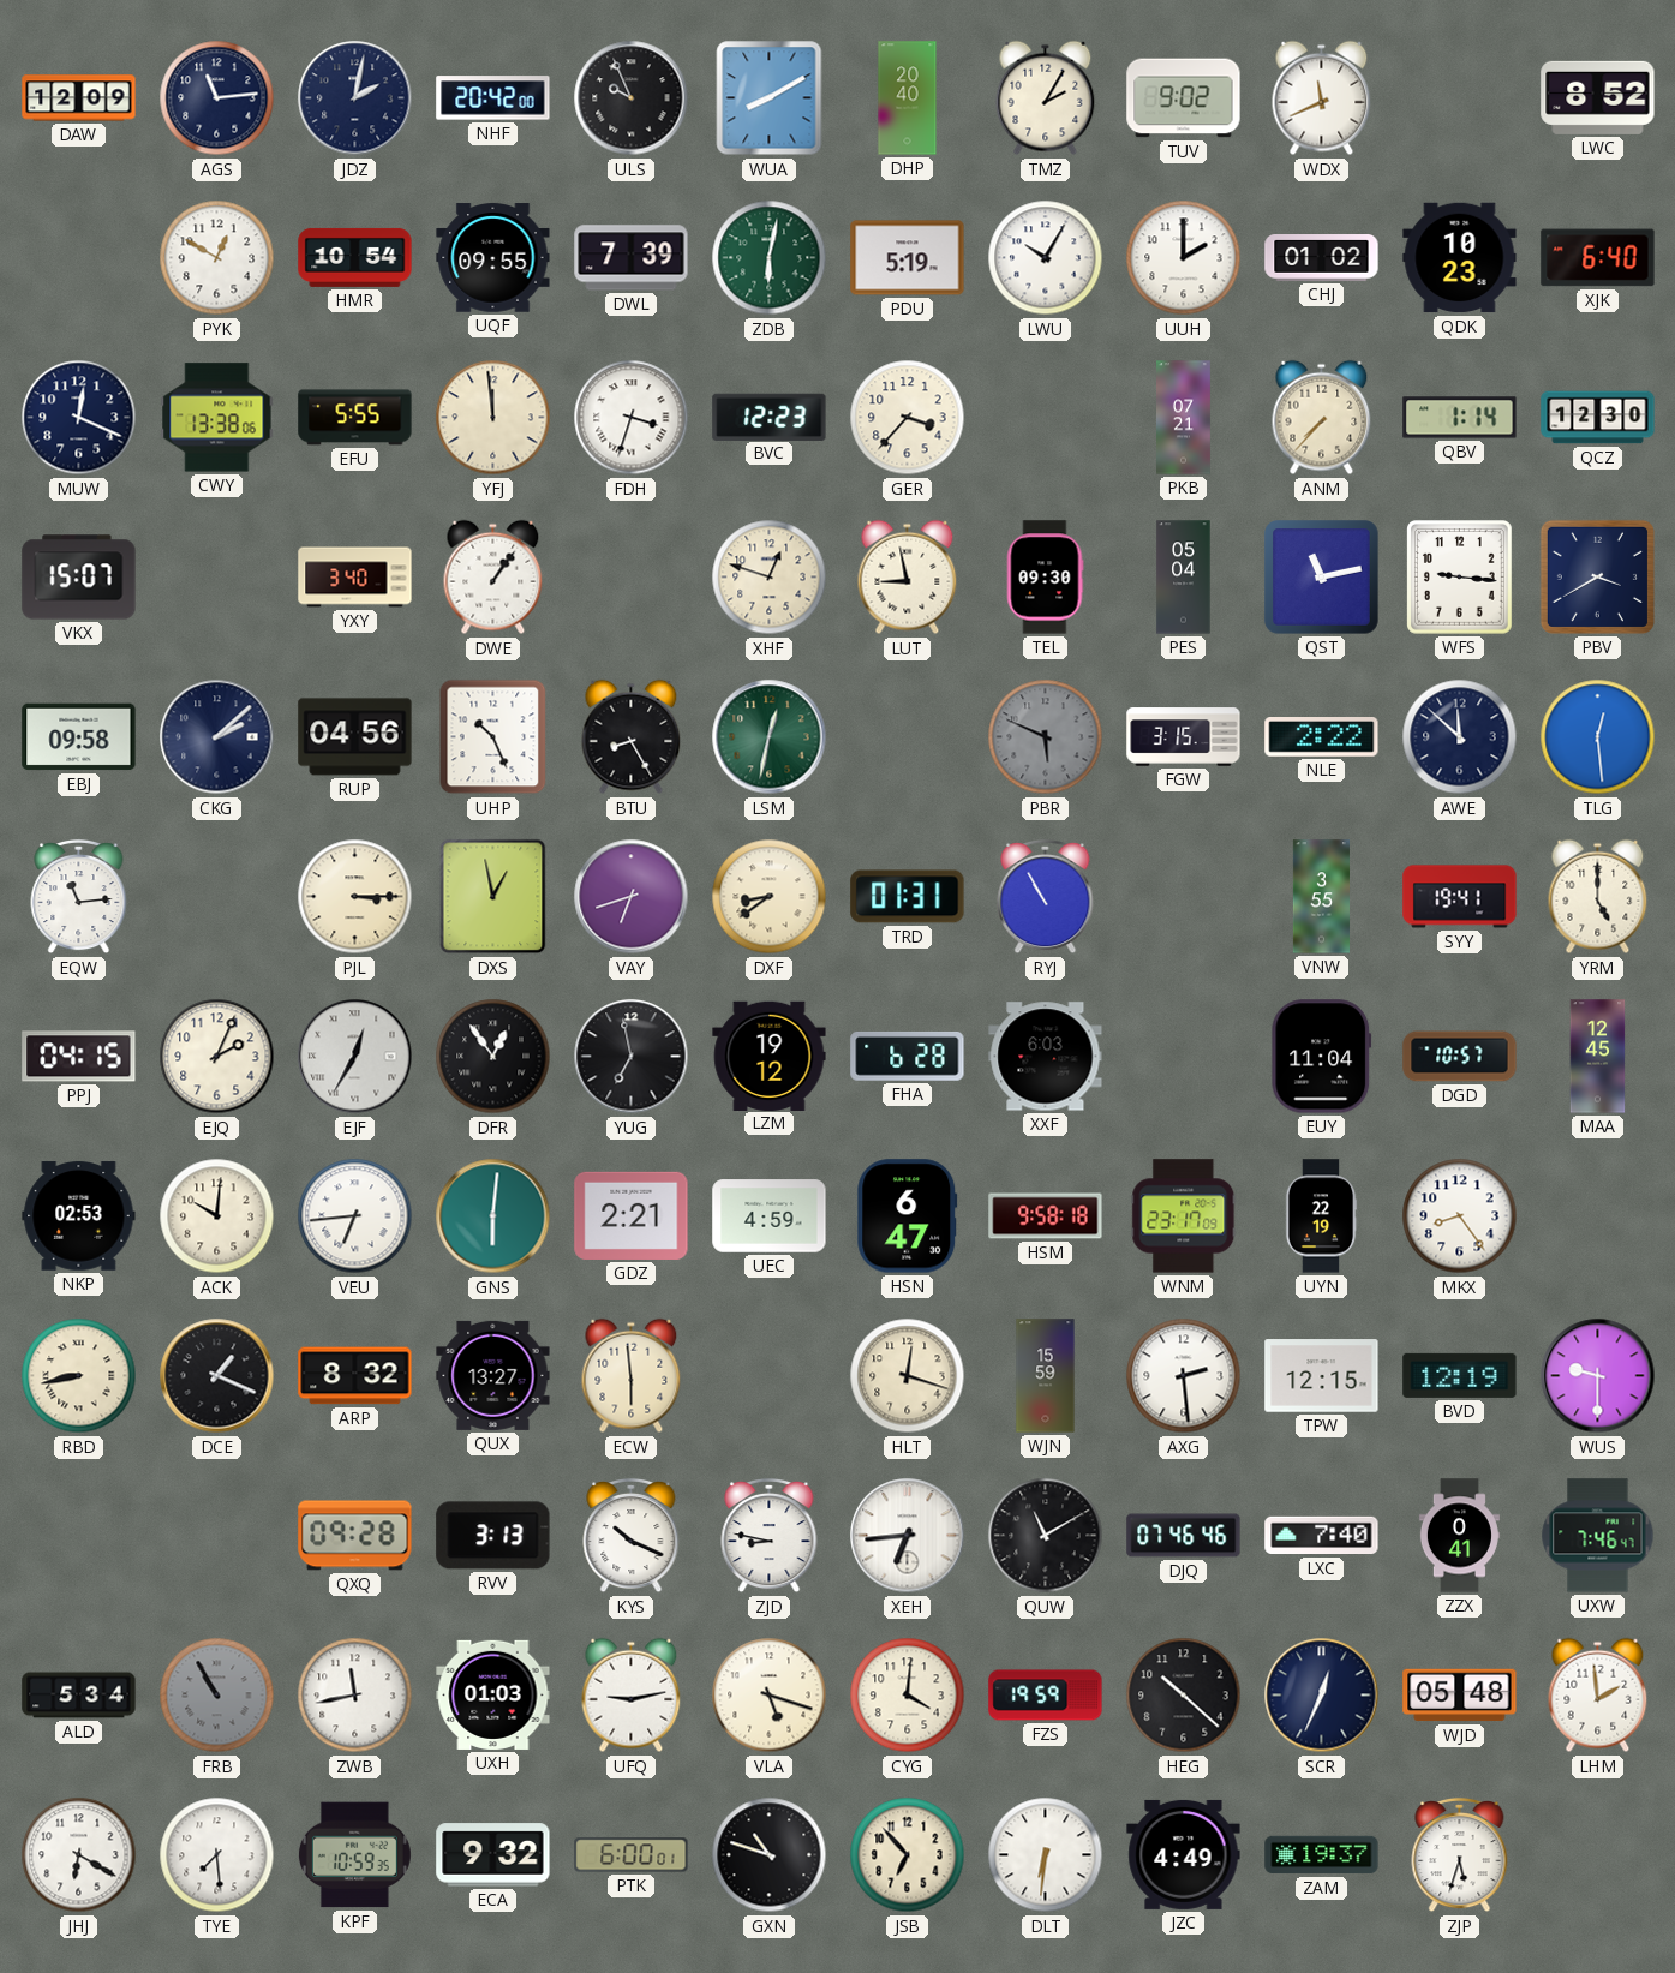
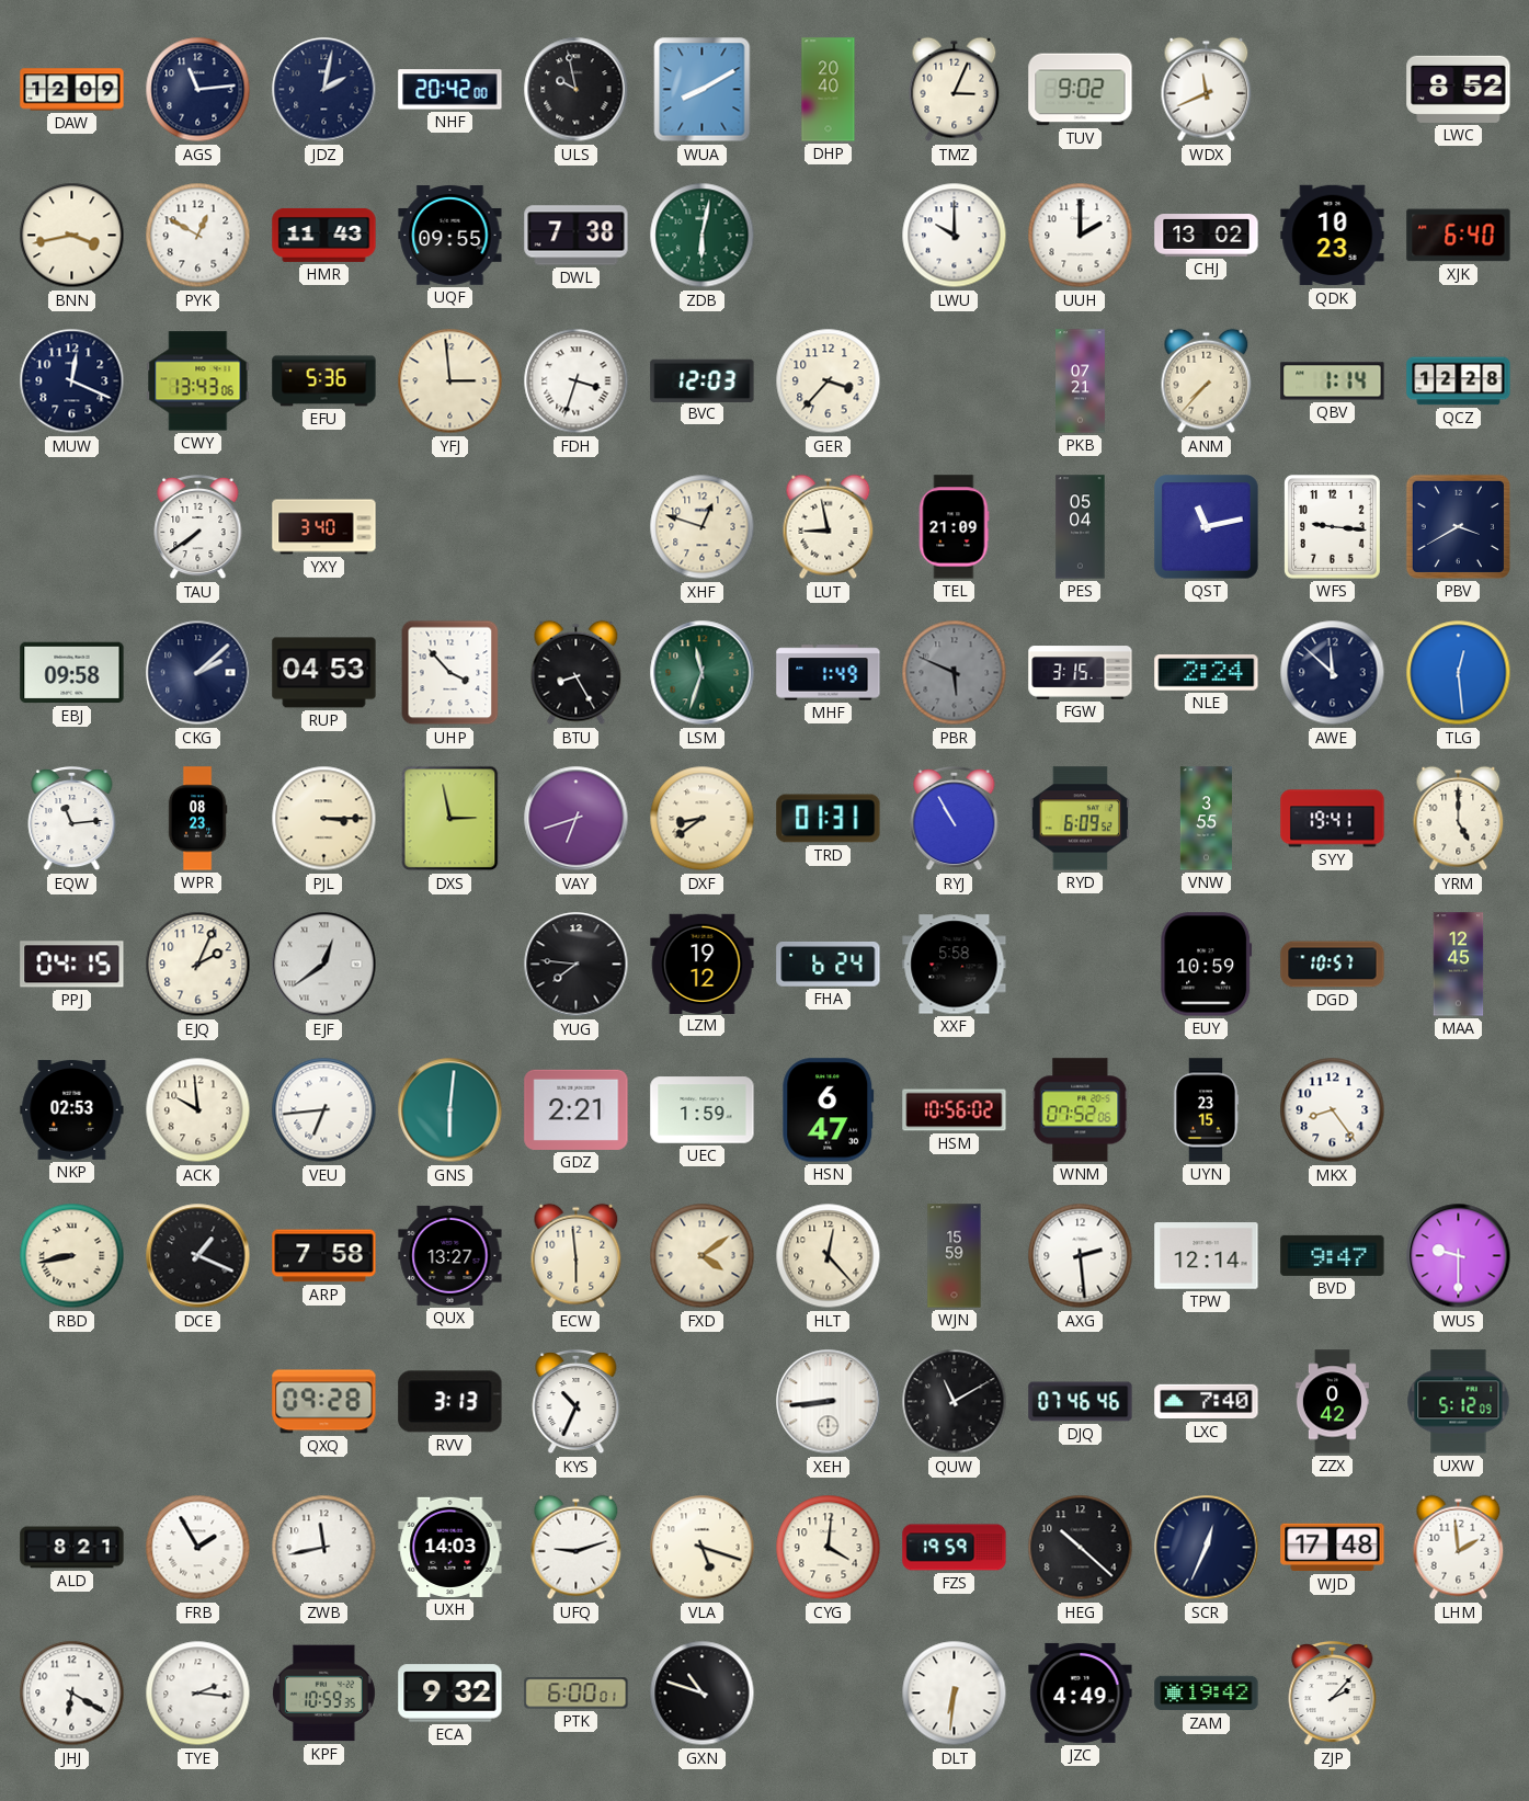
ULS: 9:56 -> 9:58
TMZ: 2:05 -> 3:04
BNN: none -> 3:43
HMR: 10:54 -> 11:43
DWL: 7:39 -> 7:38
PDU: 5:19 -> none
LWU: 10:05 -> 10:00
CHJ: 01:02 -> 13:02
CWY: 13:38 -> 13:43
EFU: 5:55 -> 5:36
YFJ: 11:59 -> 2:59
BVC: 12:23 -> 12:03
QCZ: 12:30 -> 12:28
VKX: 15:07 -> none
TAU: none -> 7:39
DWE: 1:06 -> none
TEL: 09:30 -> 21:09
RUP: 04:56 -> 04:53
UHP: 10:26 -> 3:53
LSM: 12:32 -> 11:33
MHF: none -> 1:49
NLE: 2:22 -> 2:24
WPR: none -> 08:23
DXS: 12:58 -> 2:58
RYD: none -> 6:09
EJF: 12:35 -> 12:39
DFR: 12:54 -> none
YUG: 6:58 -> 7:46
FHA: 6:28 -> 6:24
XXF: 6:03 -> 5:58
EUY: 11:04 -> 10:59
ACK: 10:01 -> 9:59
UEC: 4:59 -> 1:59
HSM: 9:58 -> 10:56
WNM: 23:17 -> 07:52
UYN: 22:19 -> 23:15
ARP: 8:32 -> 7:58
FXD: none -> 4:09
HLT: 12:18 -> 12:23
TPW: 12:15 -> 12:14
BVD: 12:19 -> 9:47
KYS: 10:19 -> 10:34
ZJD: 8:47 -> none
XEH: 6:44 -> 8:44
ZZX: 0:41 -> 0:42
UXW: 7:46 -> 5:12
ALD: 5:34 -> 8:21
FRB: 10:55 -> 1:55
FRB dial: grey -> white
UXH: 01:03 -> 14:03
UFQ: 9:13 -> 9:12
WJD: 05:48 -> 17:48
TYE: 7:29 -> 2:16
JSB: 6:53 -> none
ZAM: 19:37 -> 19:42
ZJP: 5:33 -> 2:07
